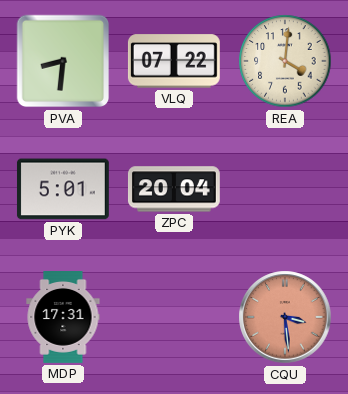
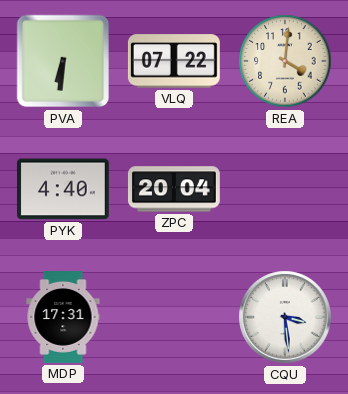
PVA: 8:31 -> 6:31
PYK: 5:01 -> 4:40
CQU dial: salmon -> white
